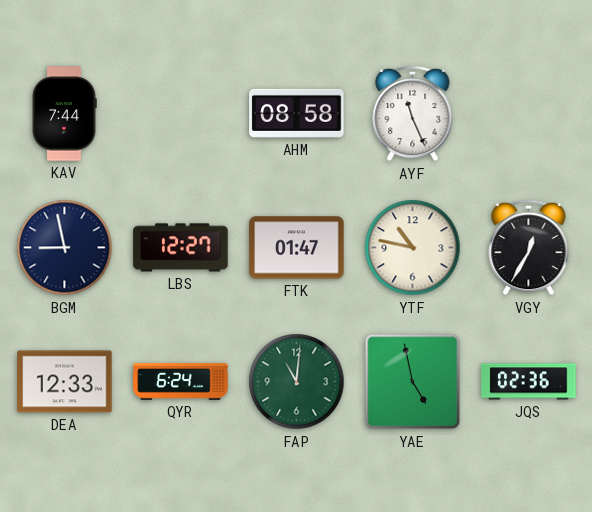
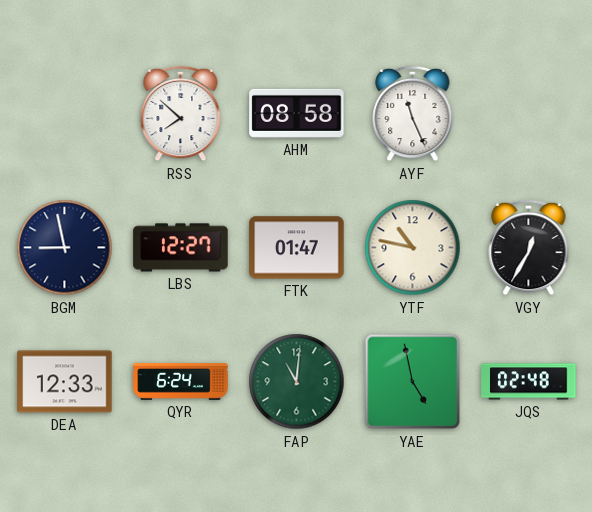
KAV: 7:44 -> none
RSS: none -> 7:52
JQS: 02:36 -> 02:48
